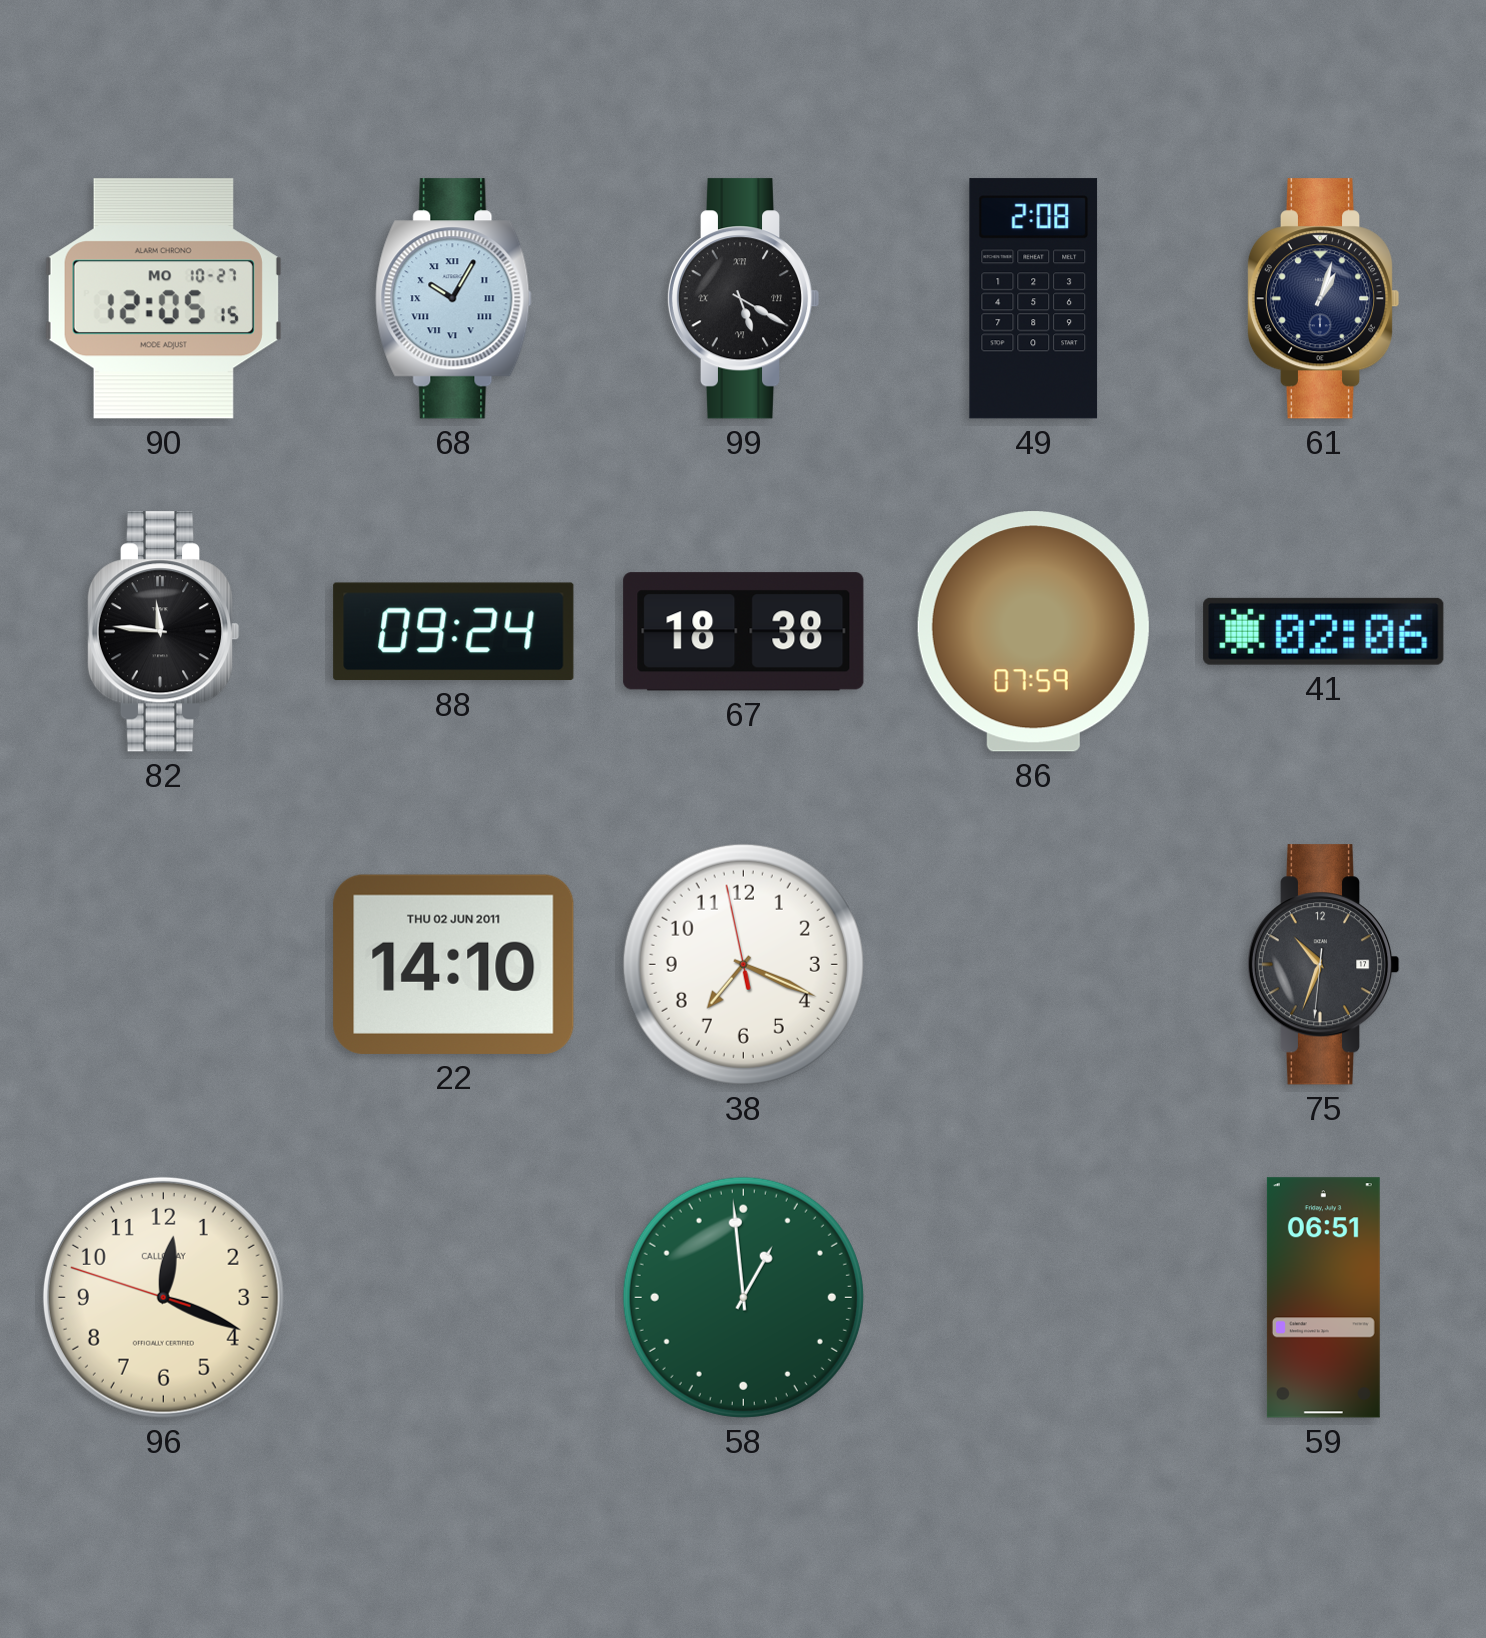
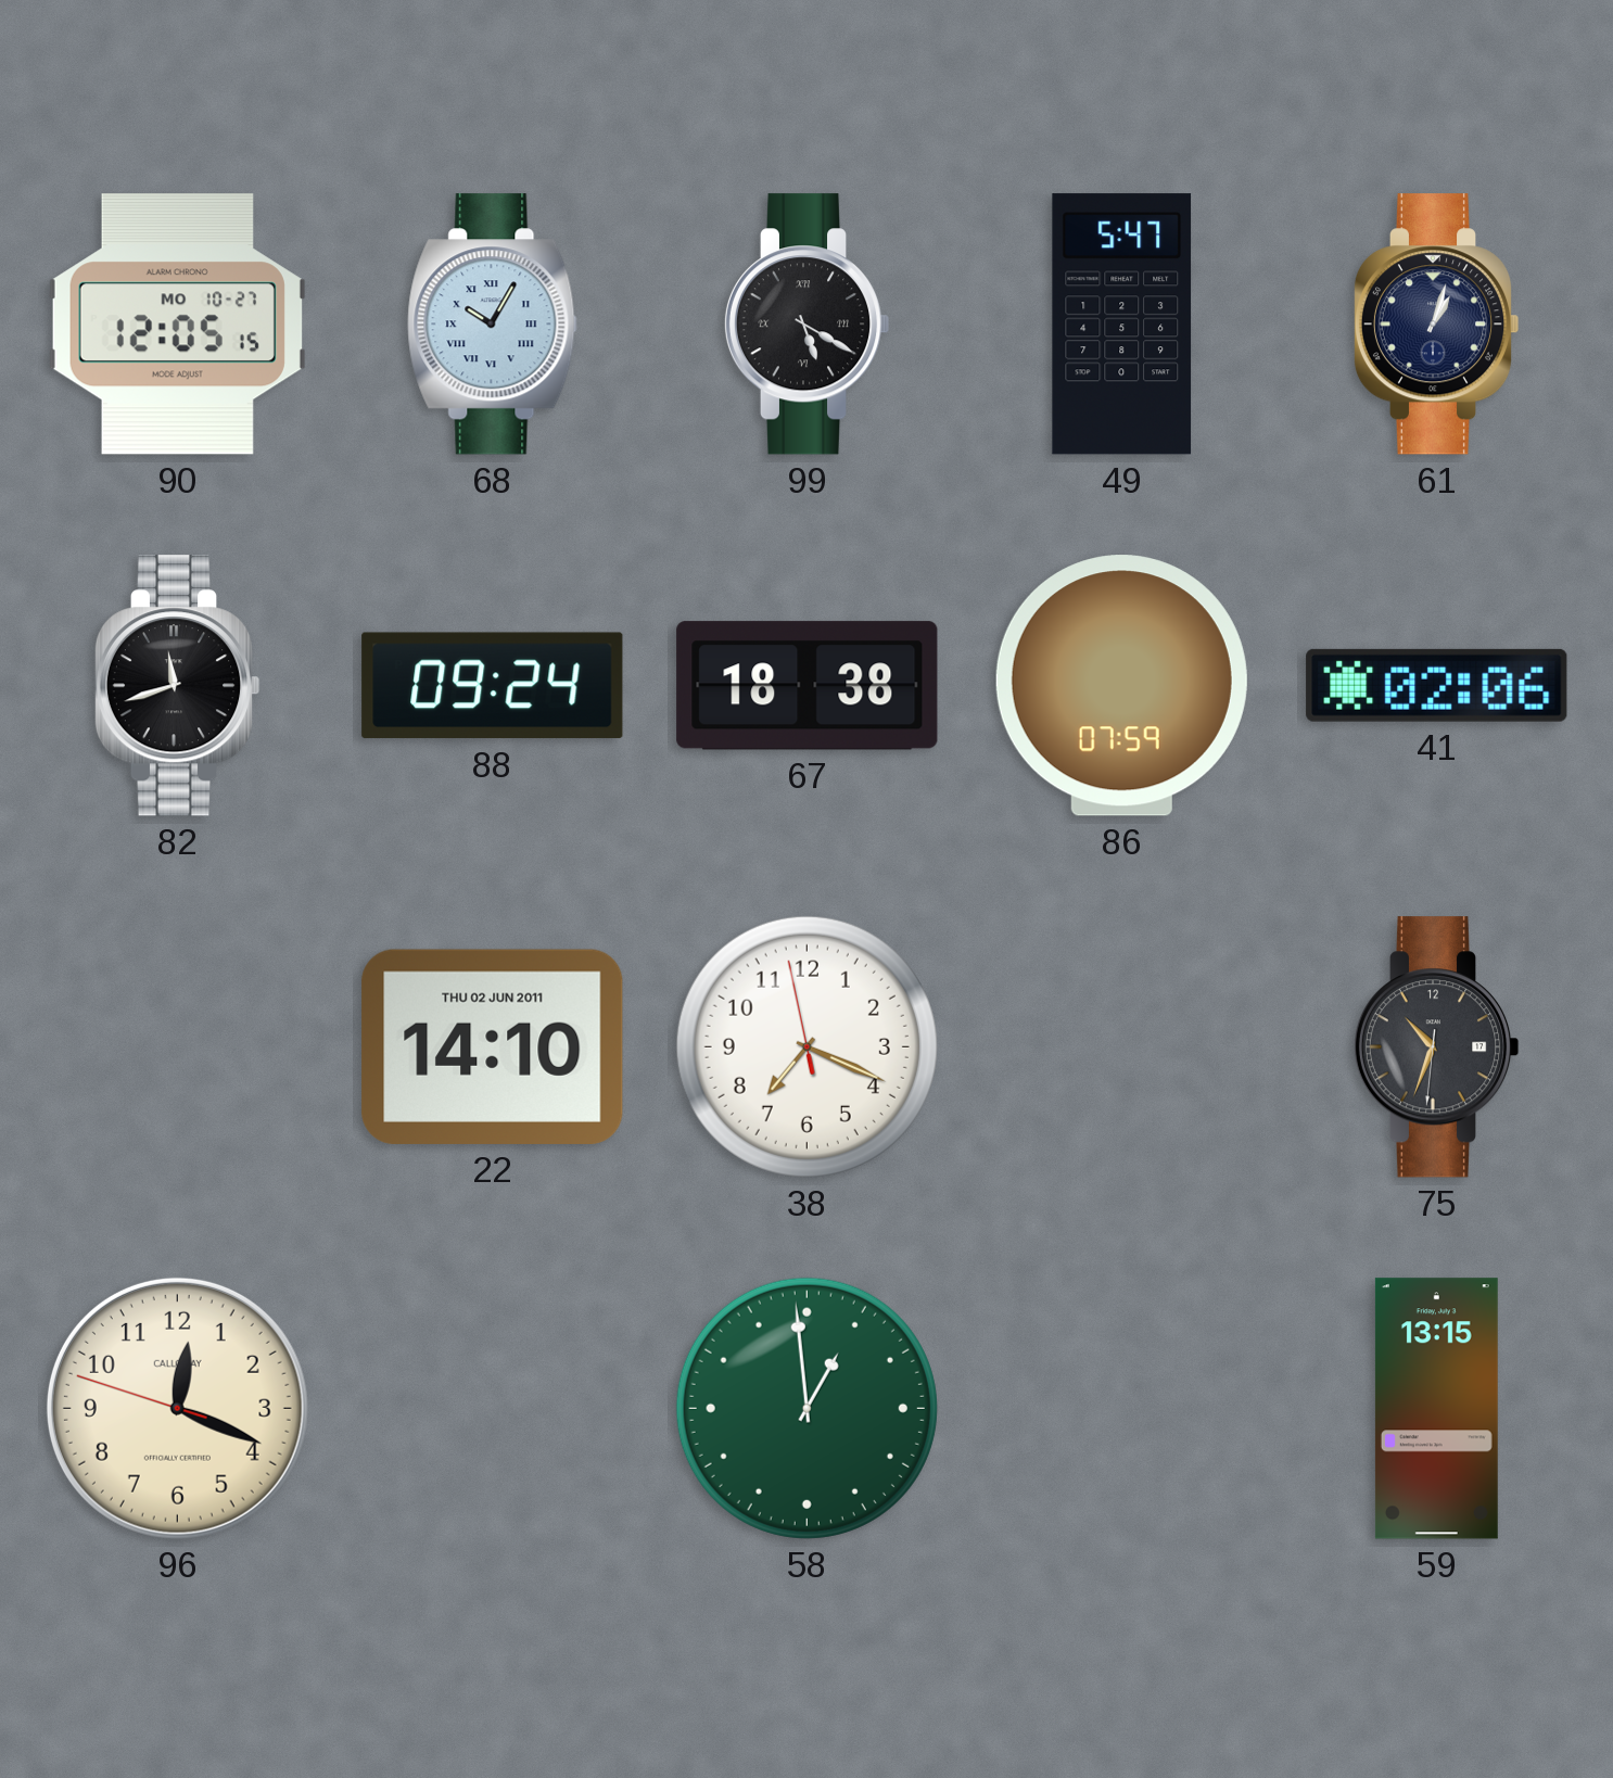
49: 2:08 -> 5:47
82: 11:46 -> 11:42
59: 06:51 -> 13:15
